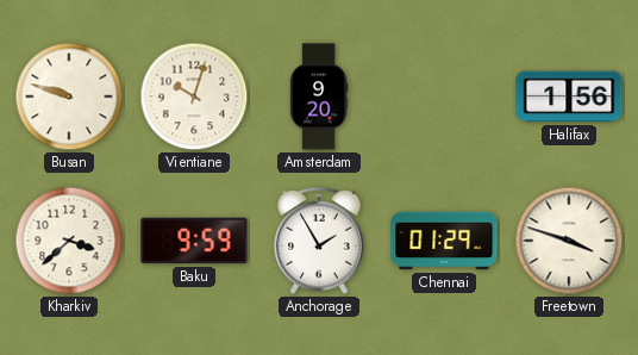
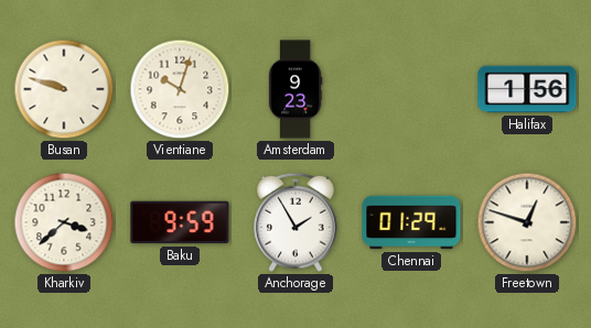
Amsterdam: 9:20 -> 9:23
Freetown: 3:48 -> 12:48
